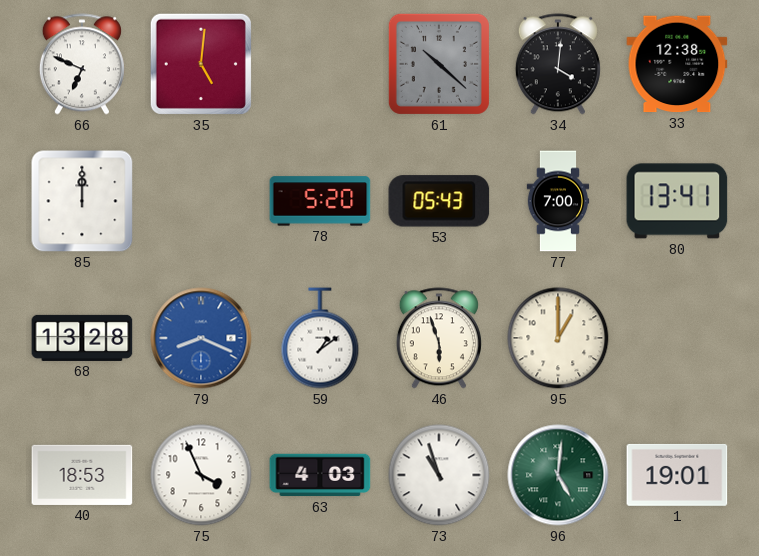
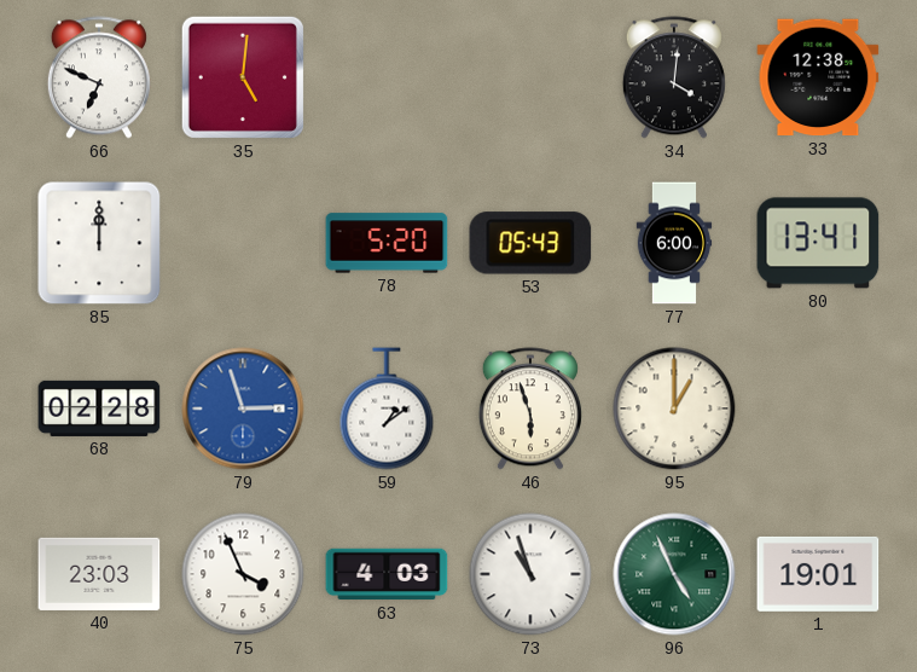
61: 10:22 -> none
77: 7:00 -> 6:00
68: 13:28 -> 02:28
79: 8:19 -> 2:57
40: 18:53 -> 23:03
96: 5:01 -> 4:56
